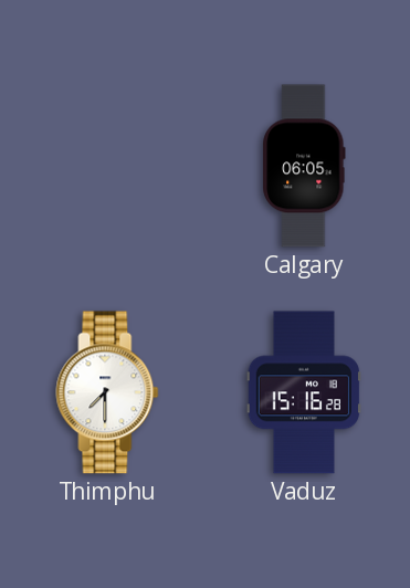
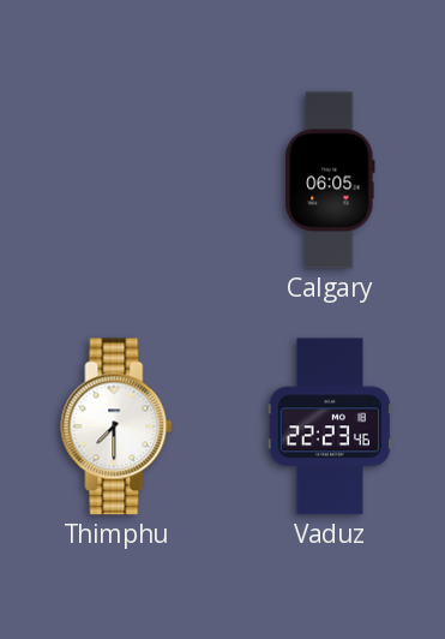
Vaduz: 15:16 -> 22:23
